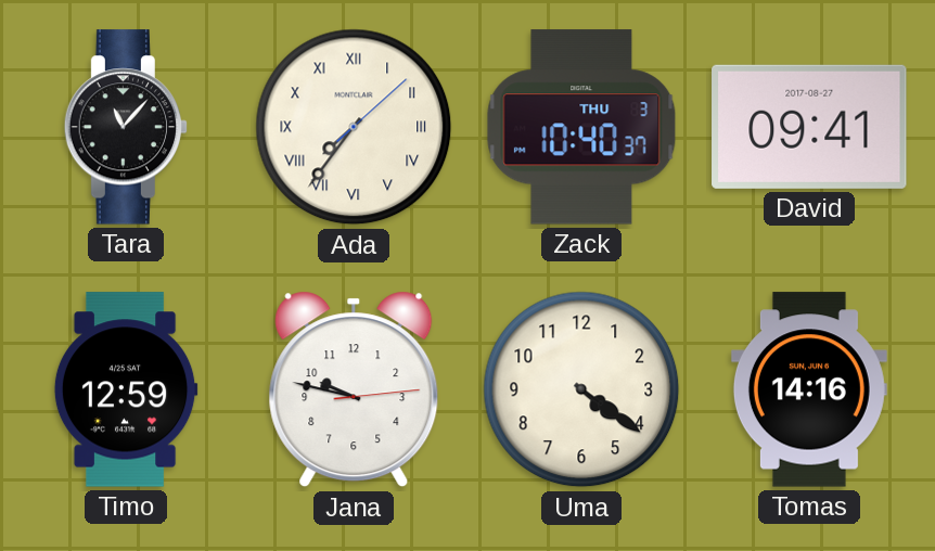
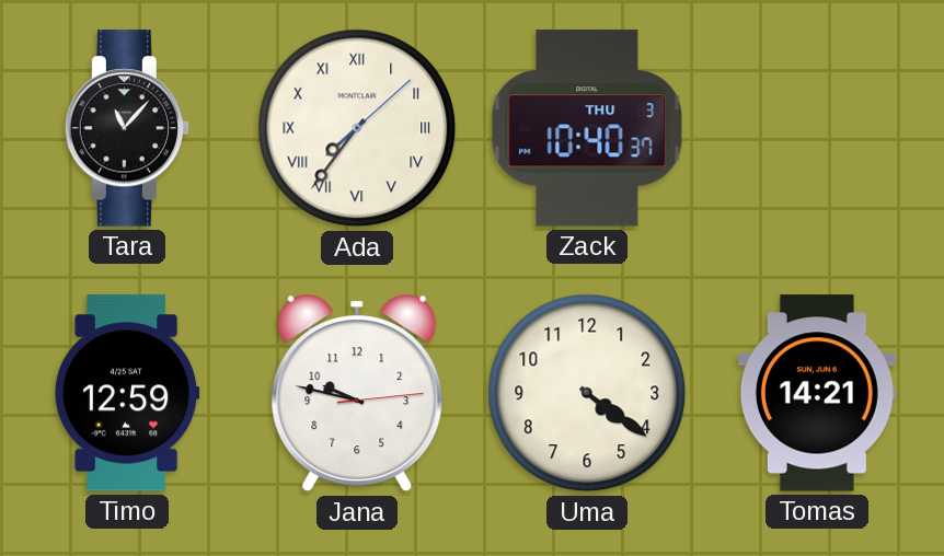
David: 09:41 -> none
Tomas: 14:16 -> 14:21
